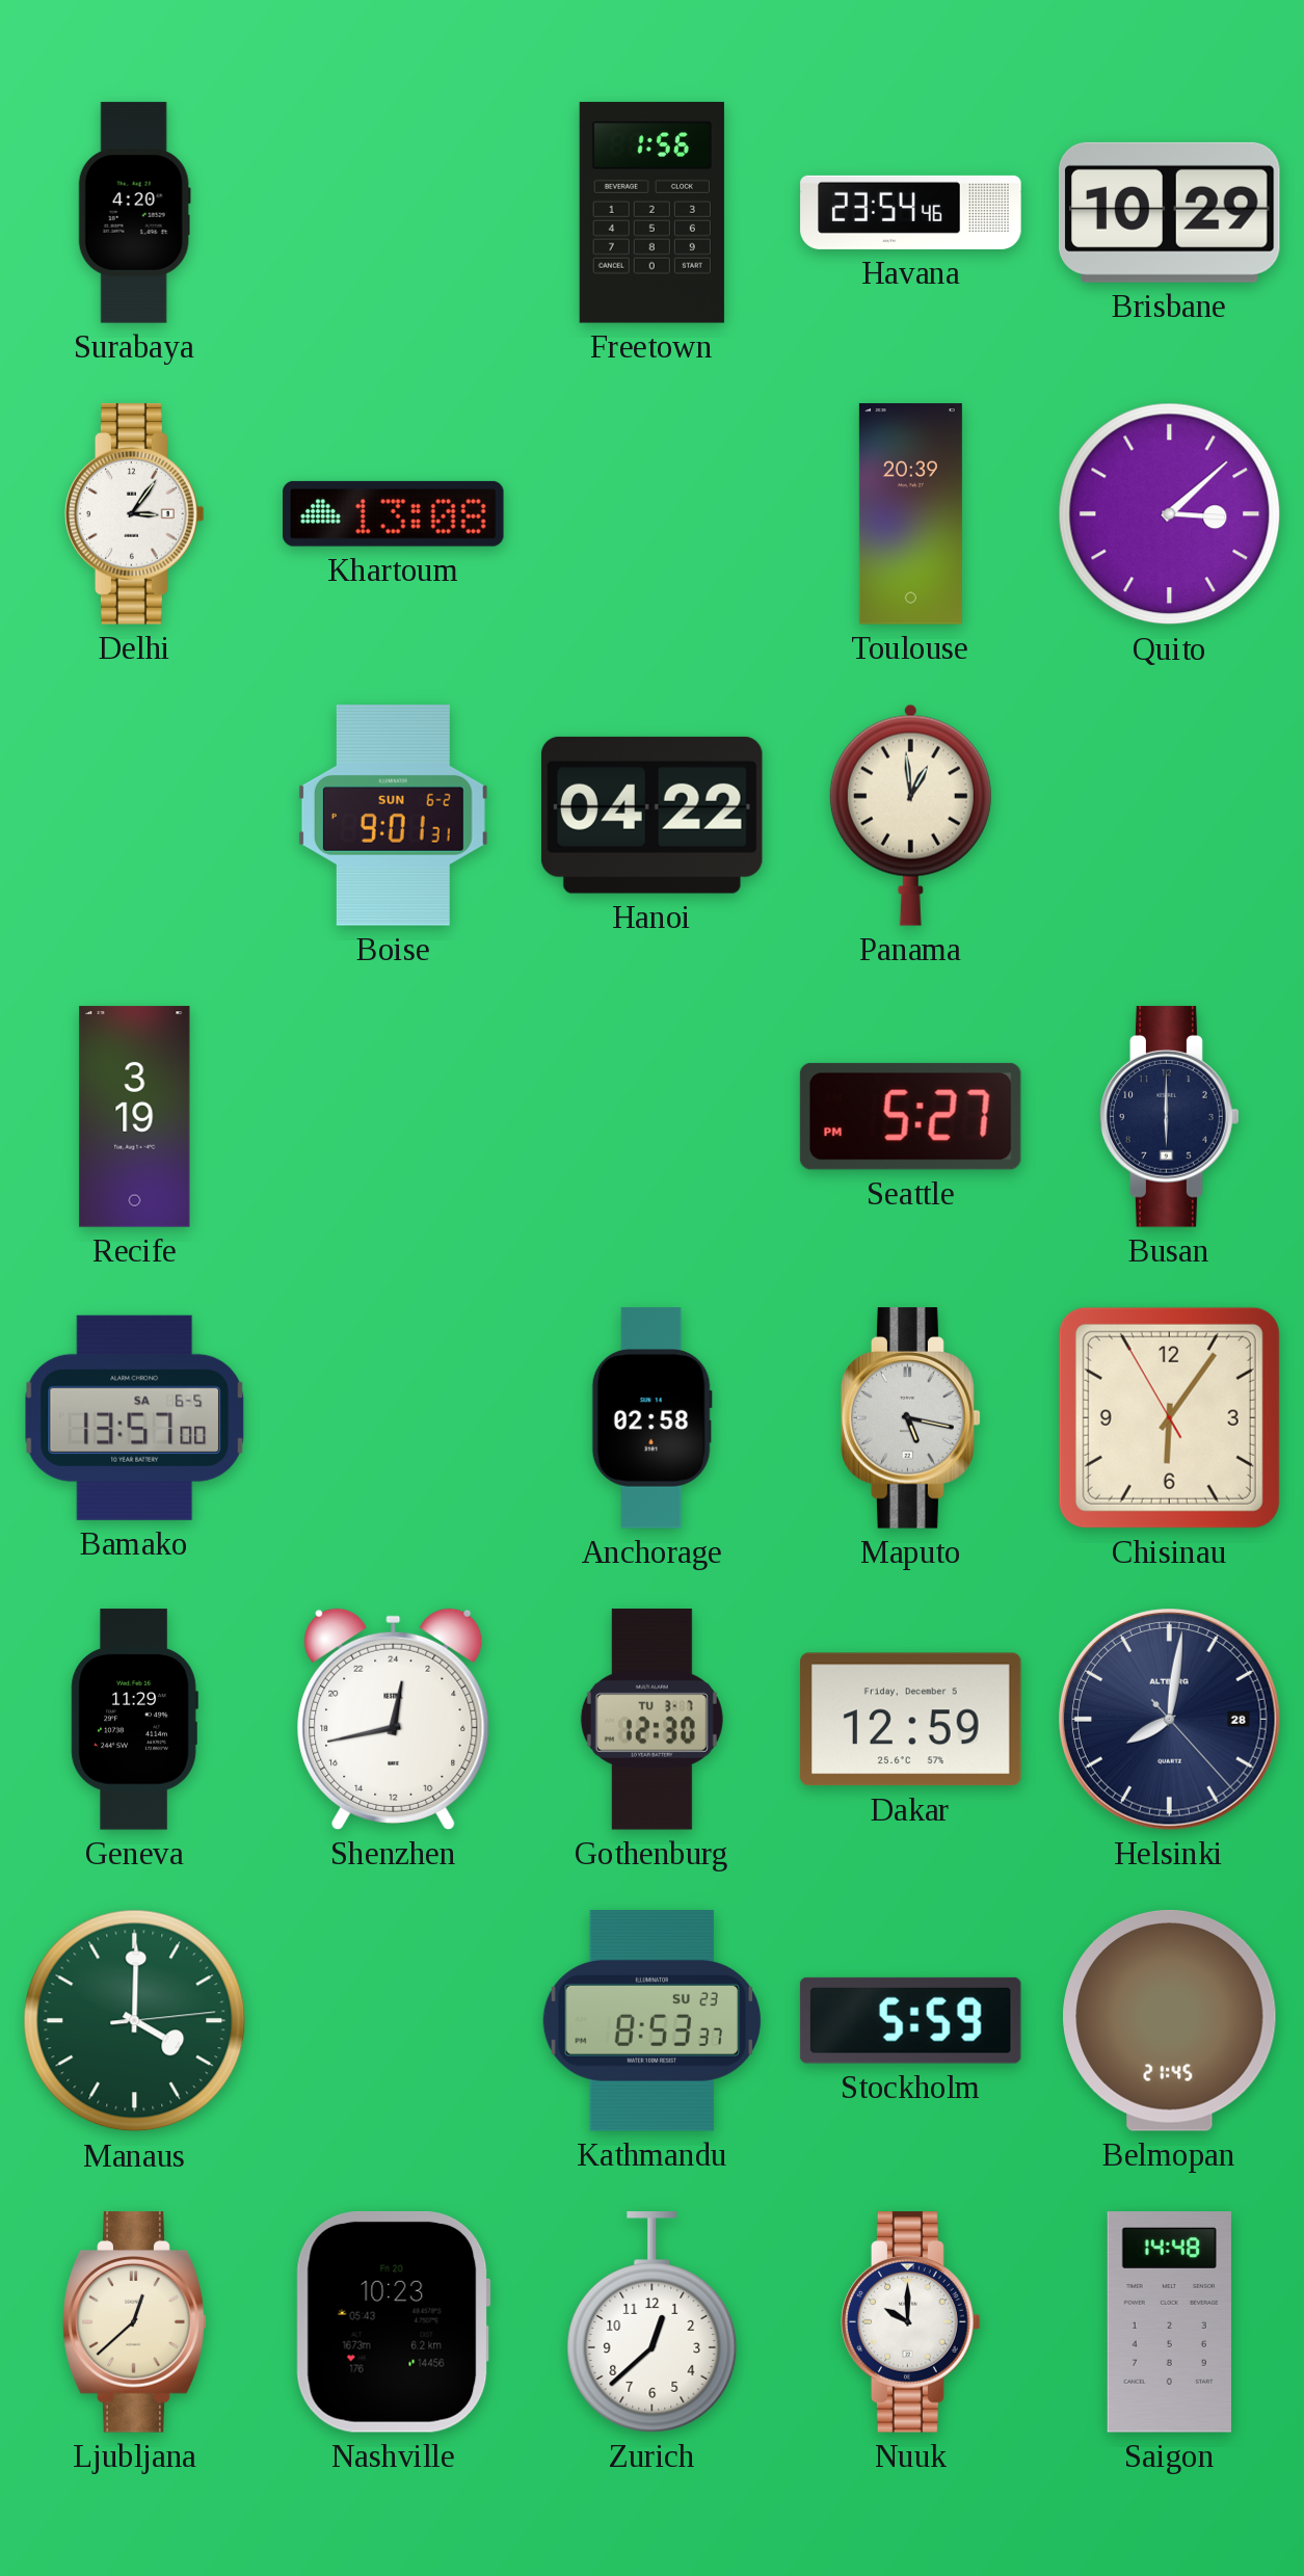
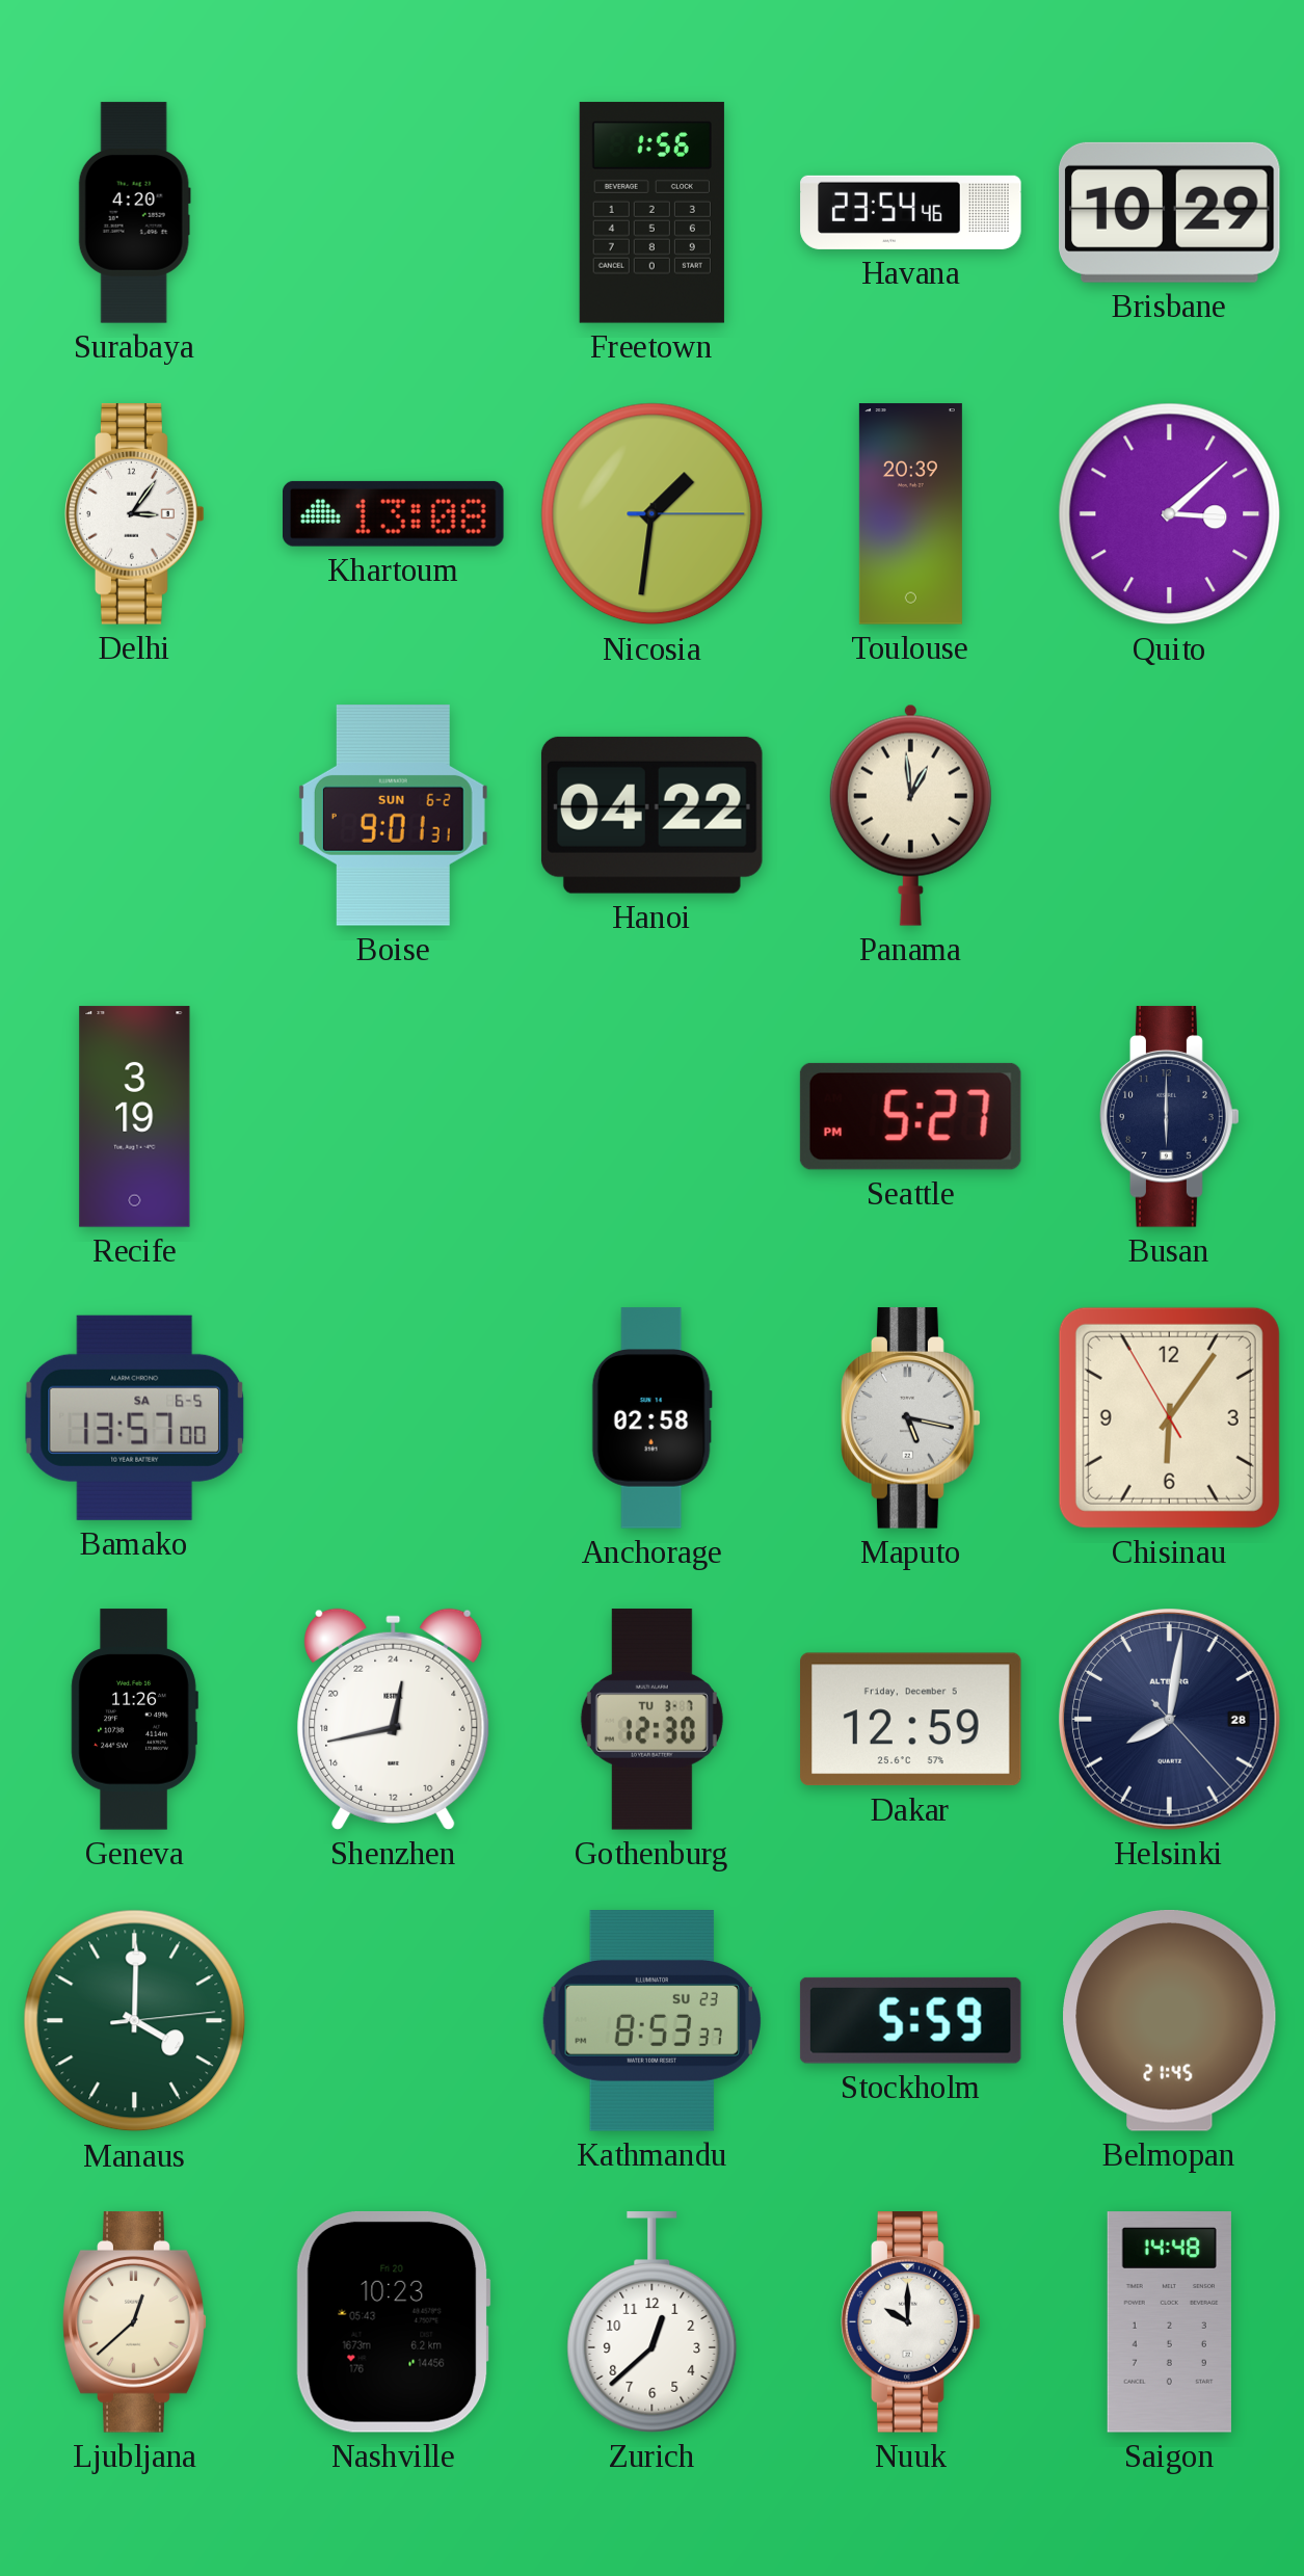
Nicosia: none -> 1:31
Geneva: 11:29 -> 11:26
